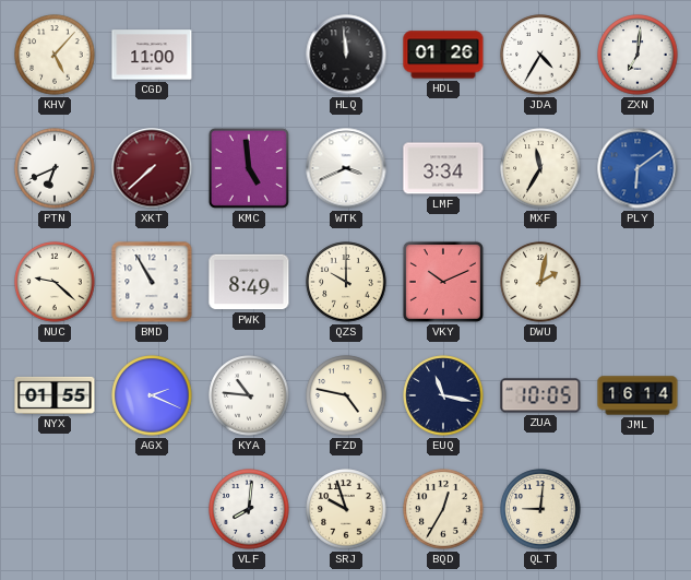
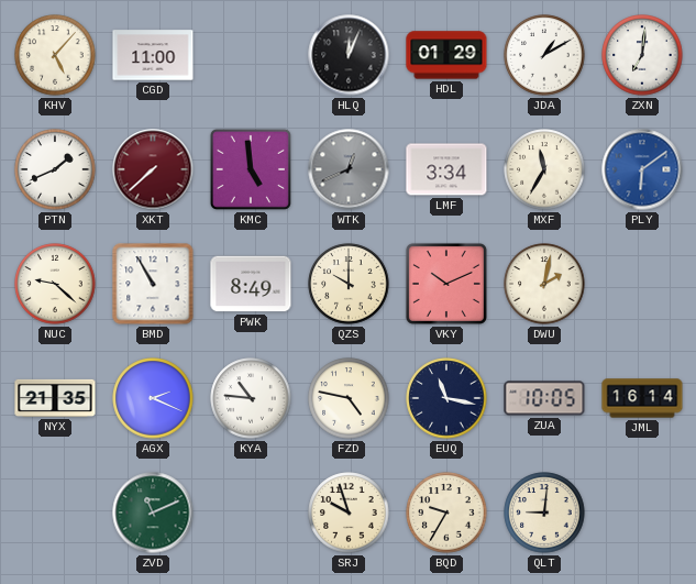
HLQ: 11:59 -> 12:04
HDL: 01:26 -> 01:29
JDA: 4:35 -> 1:10
PTN: 6:41 -> 1:41
WTK: 3:41 -> 12:41
WTK dial: white -> grey
NYX: 01:55 -> 21:35
ZVD: none -> 11:11
VLF: 8:01 -> none
BQD: 12:35 -> 9:35
